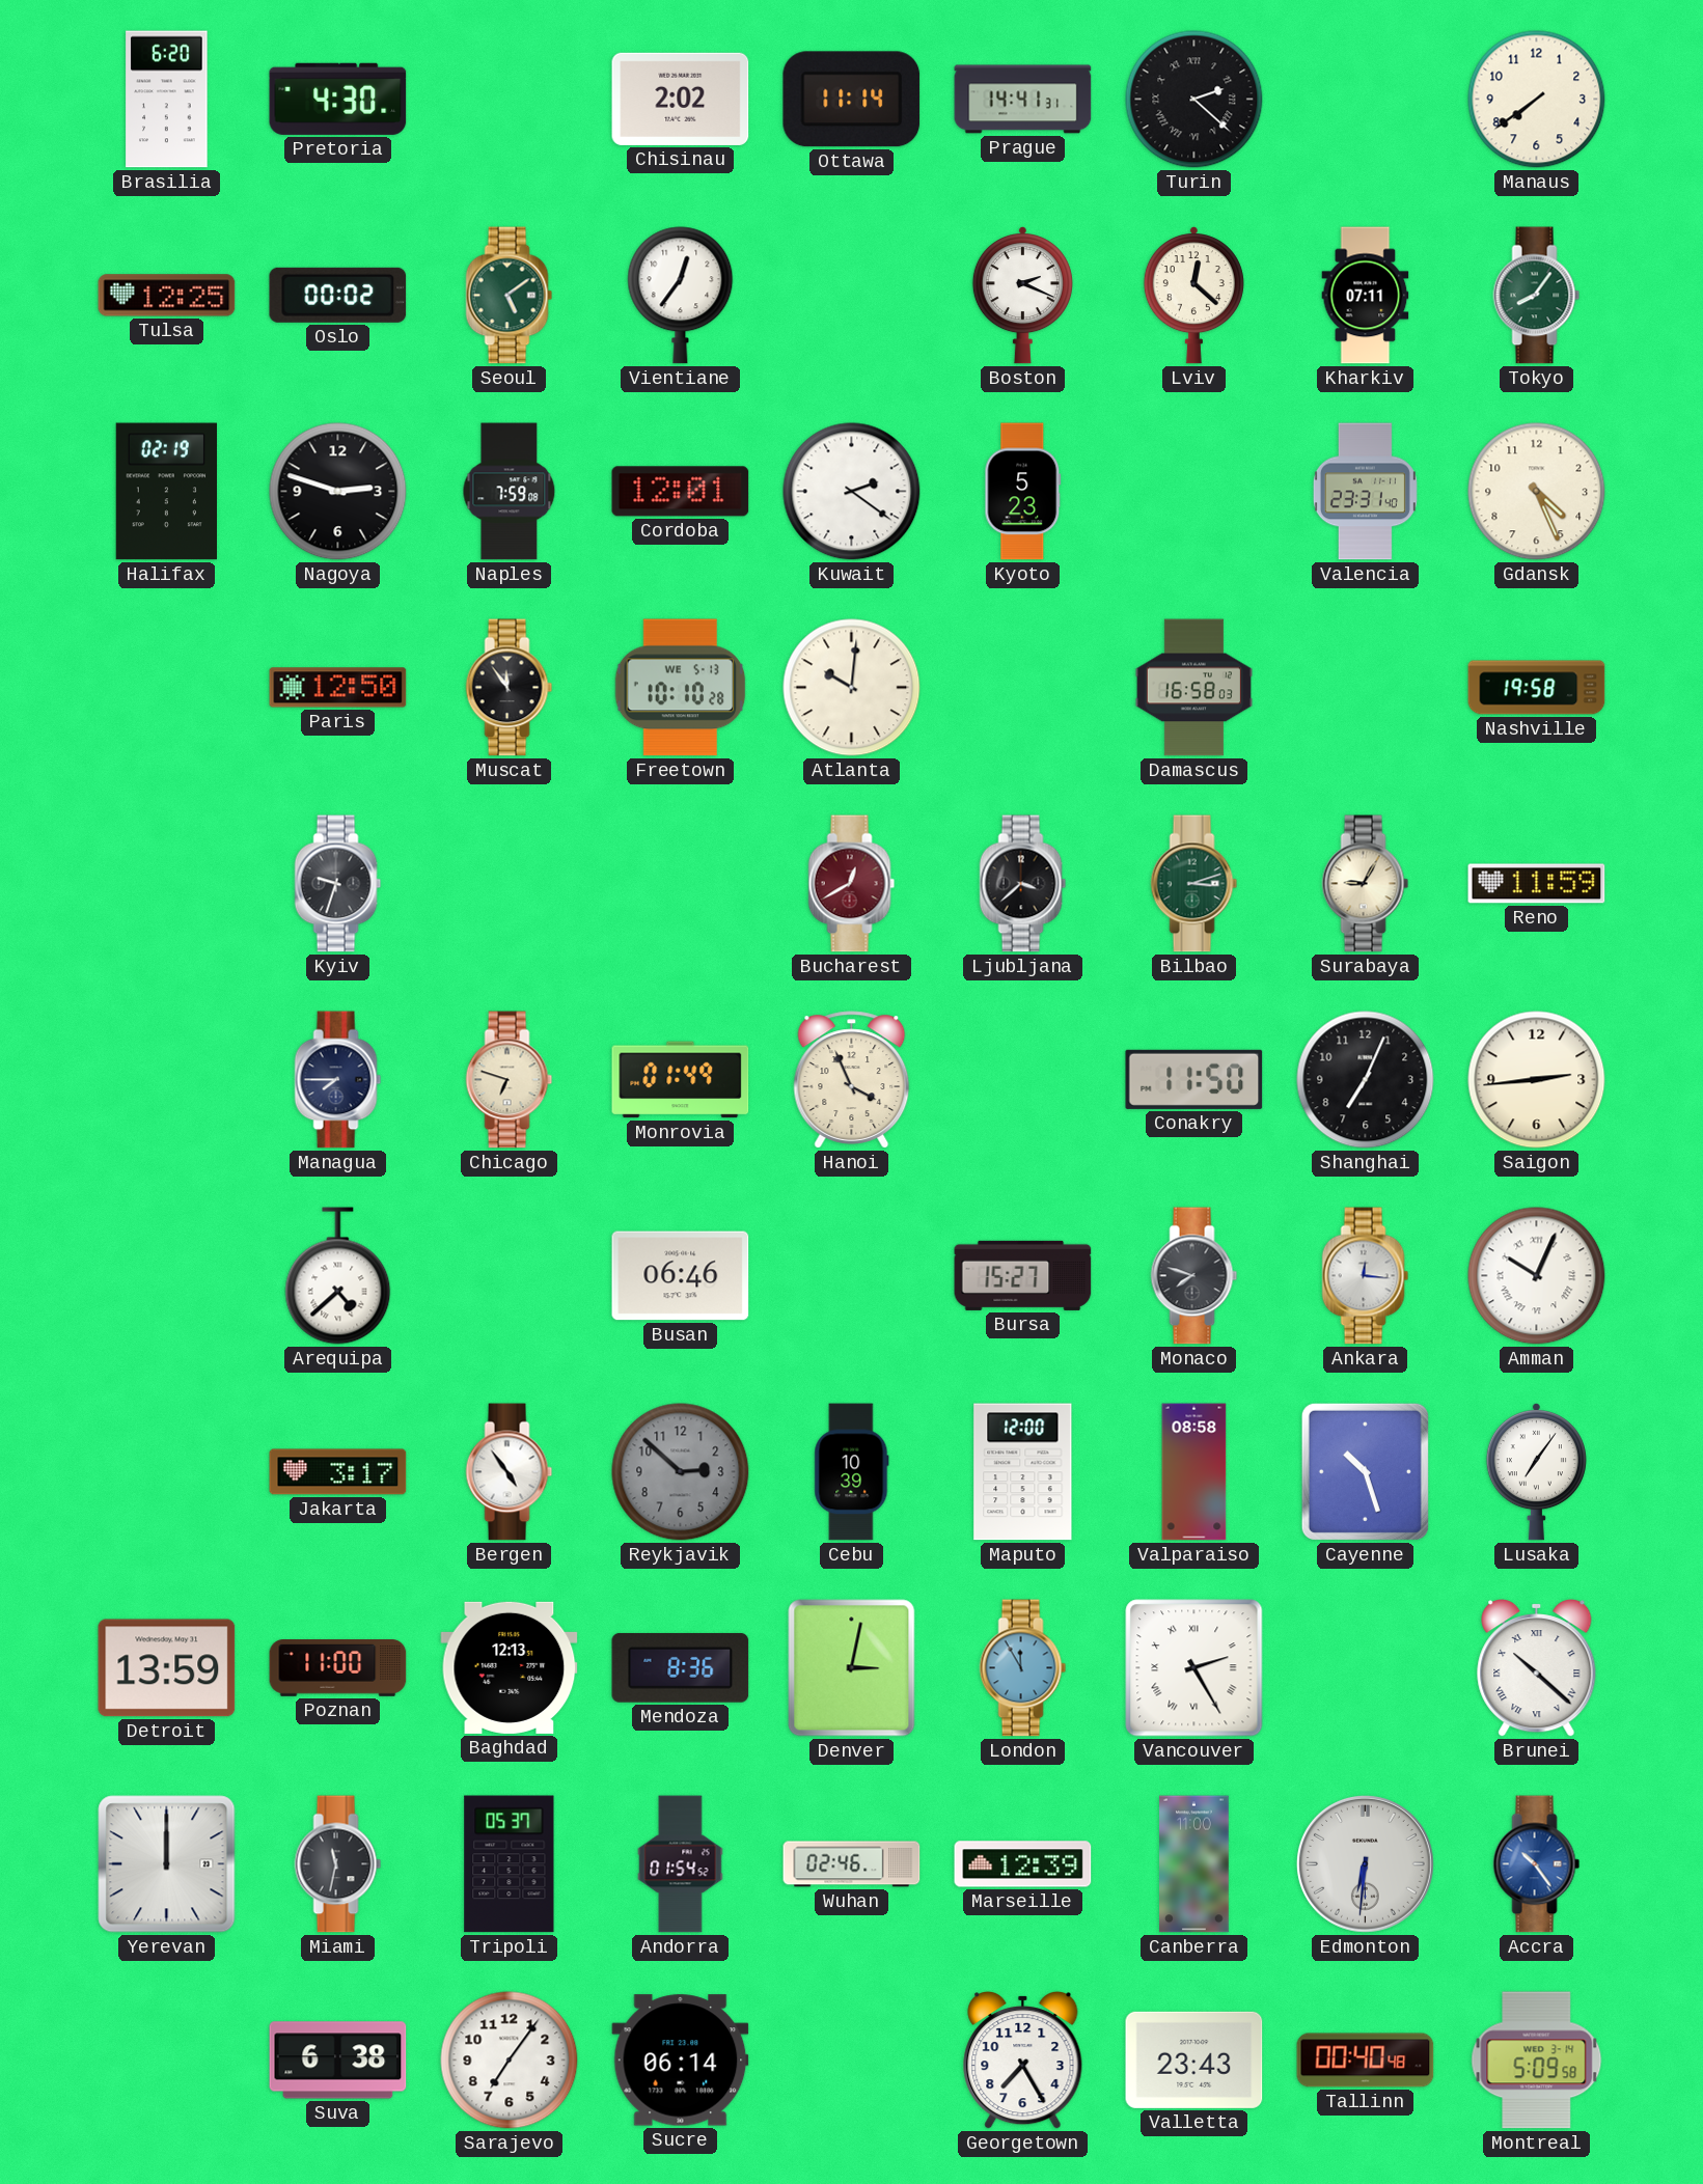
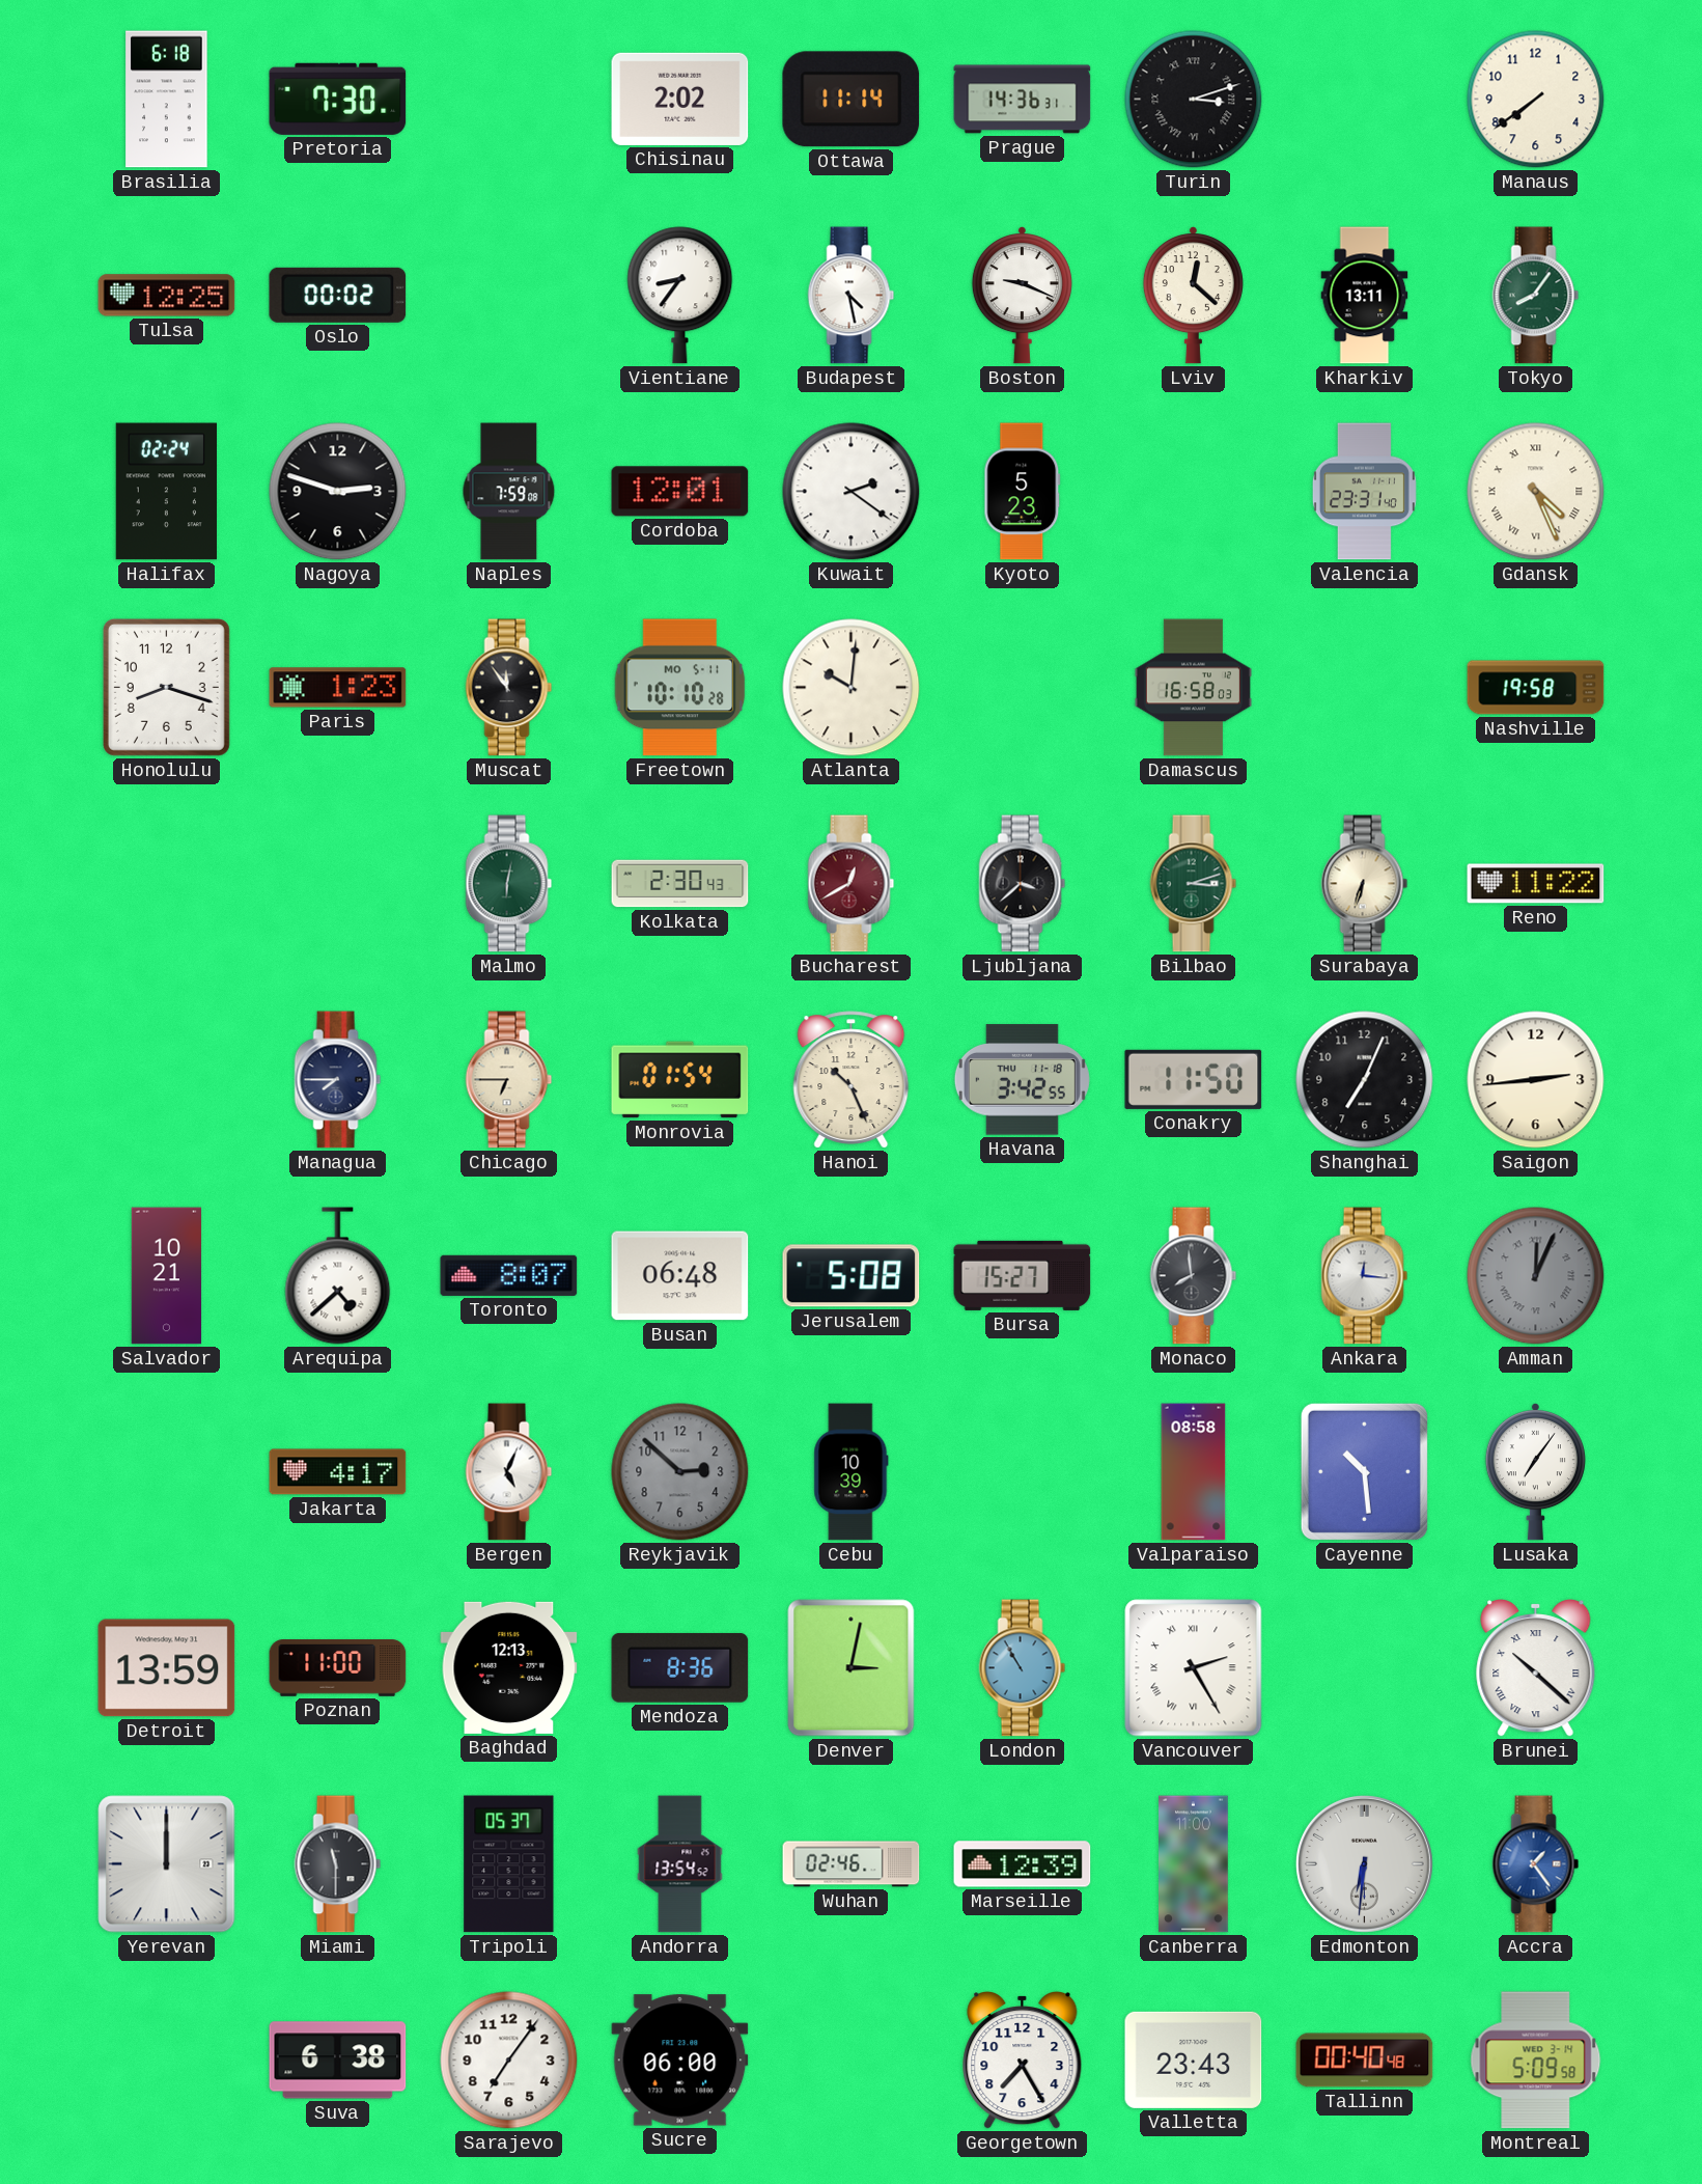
Brasilia: 6:20 -> 6:18
Pretoria: 4:30 -> 7:30
Prague: 14:41 -> 14:36
Turin: 2:22 -> 3:12
Seoul: 5:09 -> none
Vientiane: 12:36 -> 8:36
Budapest: none -> 4:28
Boston: 2:19 -> 9:19
Kharkiv: 07:11 -> 13:11
Halifax: 02:19 -> 02:24
Gdansk numerals: Arabic -> Roman
Honolulu: none -> 8:18
Paris: 12:50 -> 1:23
Freetown date: WE 5-13 -> MO 5-11
Kyiv: 9:33 -> none
Malmo: none -> 6:02
Kolkata: none -> 2:30
Surabaya: 9:05 -> 6:33
Reno: 11:59 -> 11:22
Chicago: 6:48 -> 6:45
Monrovia: 01:49 -> 01:54
Hanoi: 3:56 -> 10:26
Havana: none -> 3:42
Salvador: none -> 10:21
Toronto: none -> 8:07
Busan: 06:46 -> 06:48
Jerusalem: none -> 5:08
Monaco: 7:48 -> 7:59
Amman: 10:04 -> 12:04
Amman dial: white -> grey
Jakarta: 3:17 -> 4:17
Bergen: 4:54 -> 5:04
Maputo: 12:00 -> none
Cayenne: 10:27 -> 10:29
London: 11:55 -> 10:55
Miami: 11:32 -> 11:30
Andorra: 01:54 -> 13:54
Accra: 10:24 -> 1:24
Sucre: 06:14 -> 06:00
